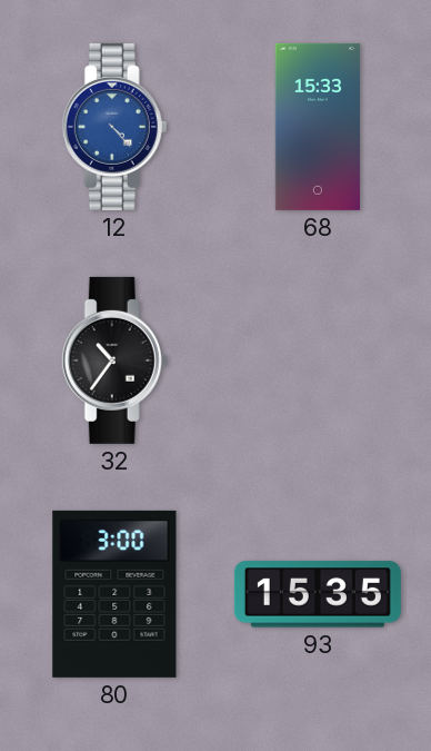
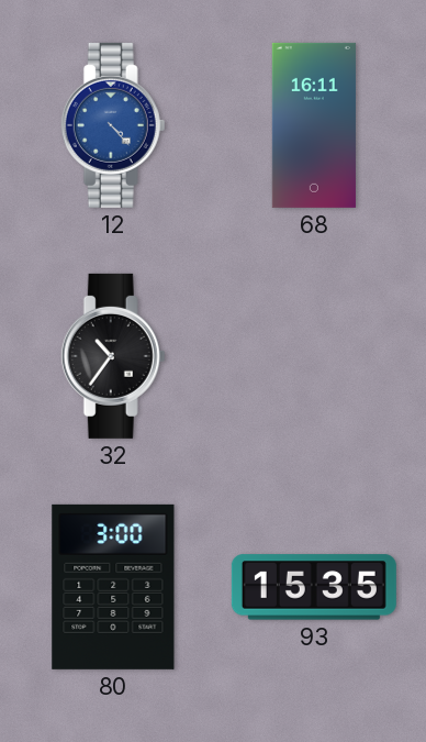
68: 15:33 -> 16:11
